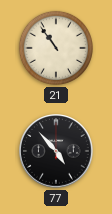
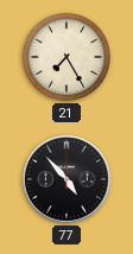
21: 10:54 -> 7:25
